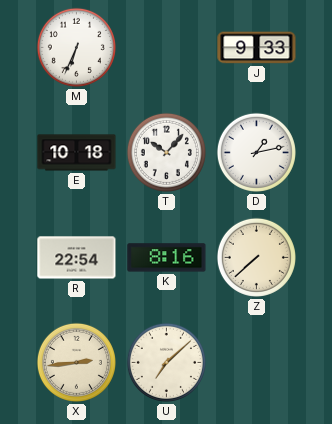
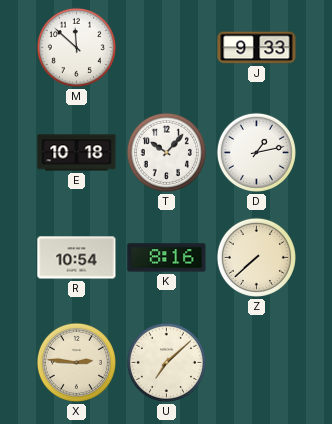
M: 6:34 -> 11:52
R: 22:54 -> 10:54
X: 2:44 -> 2:46
